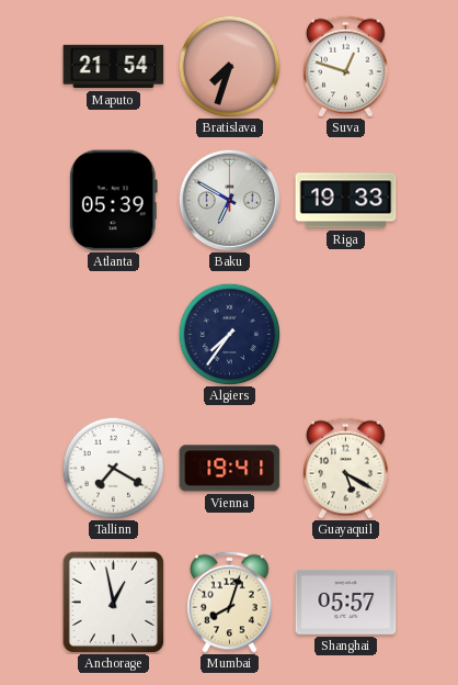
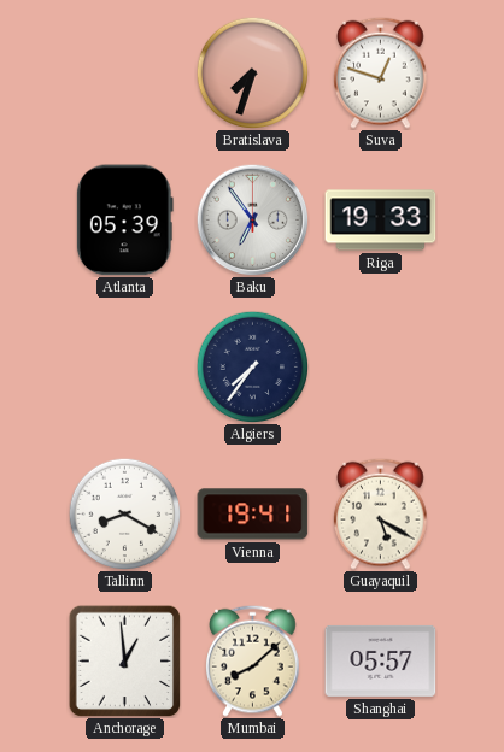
Maputo: 21:54 -> none
Baku: 6:50 -> 6:54
Tallinn: 7:20 -> 8:20
Anchorage: 12:58 -> 12:59
Mumbai: 8:03 -> 8:08
